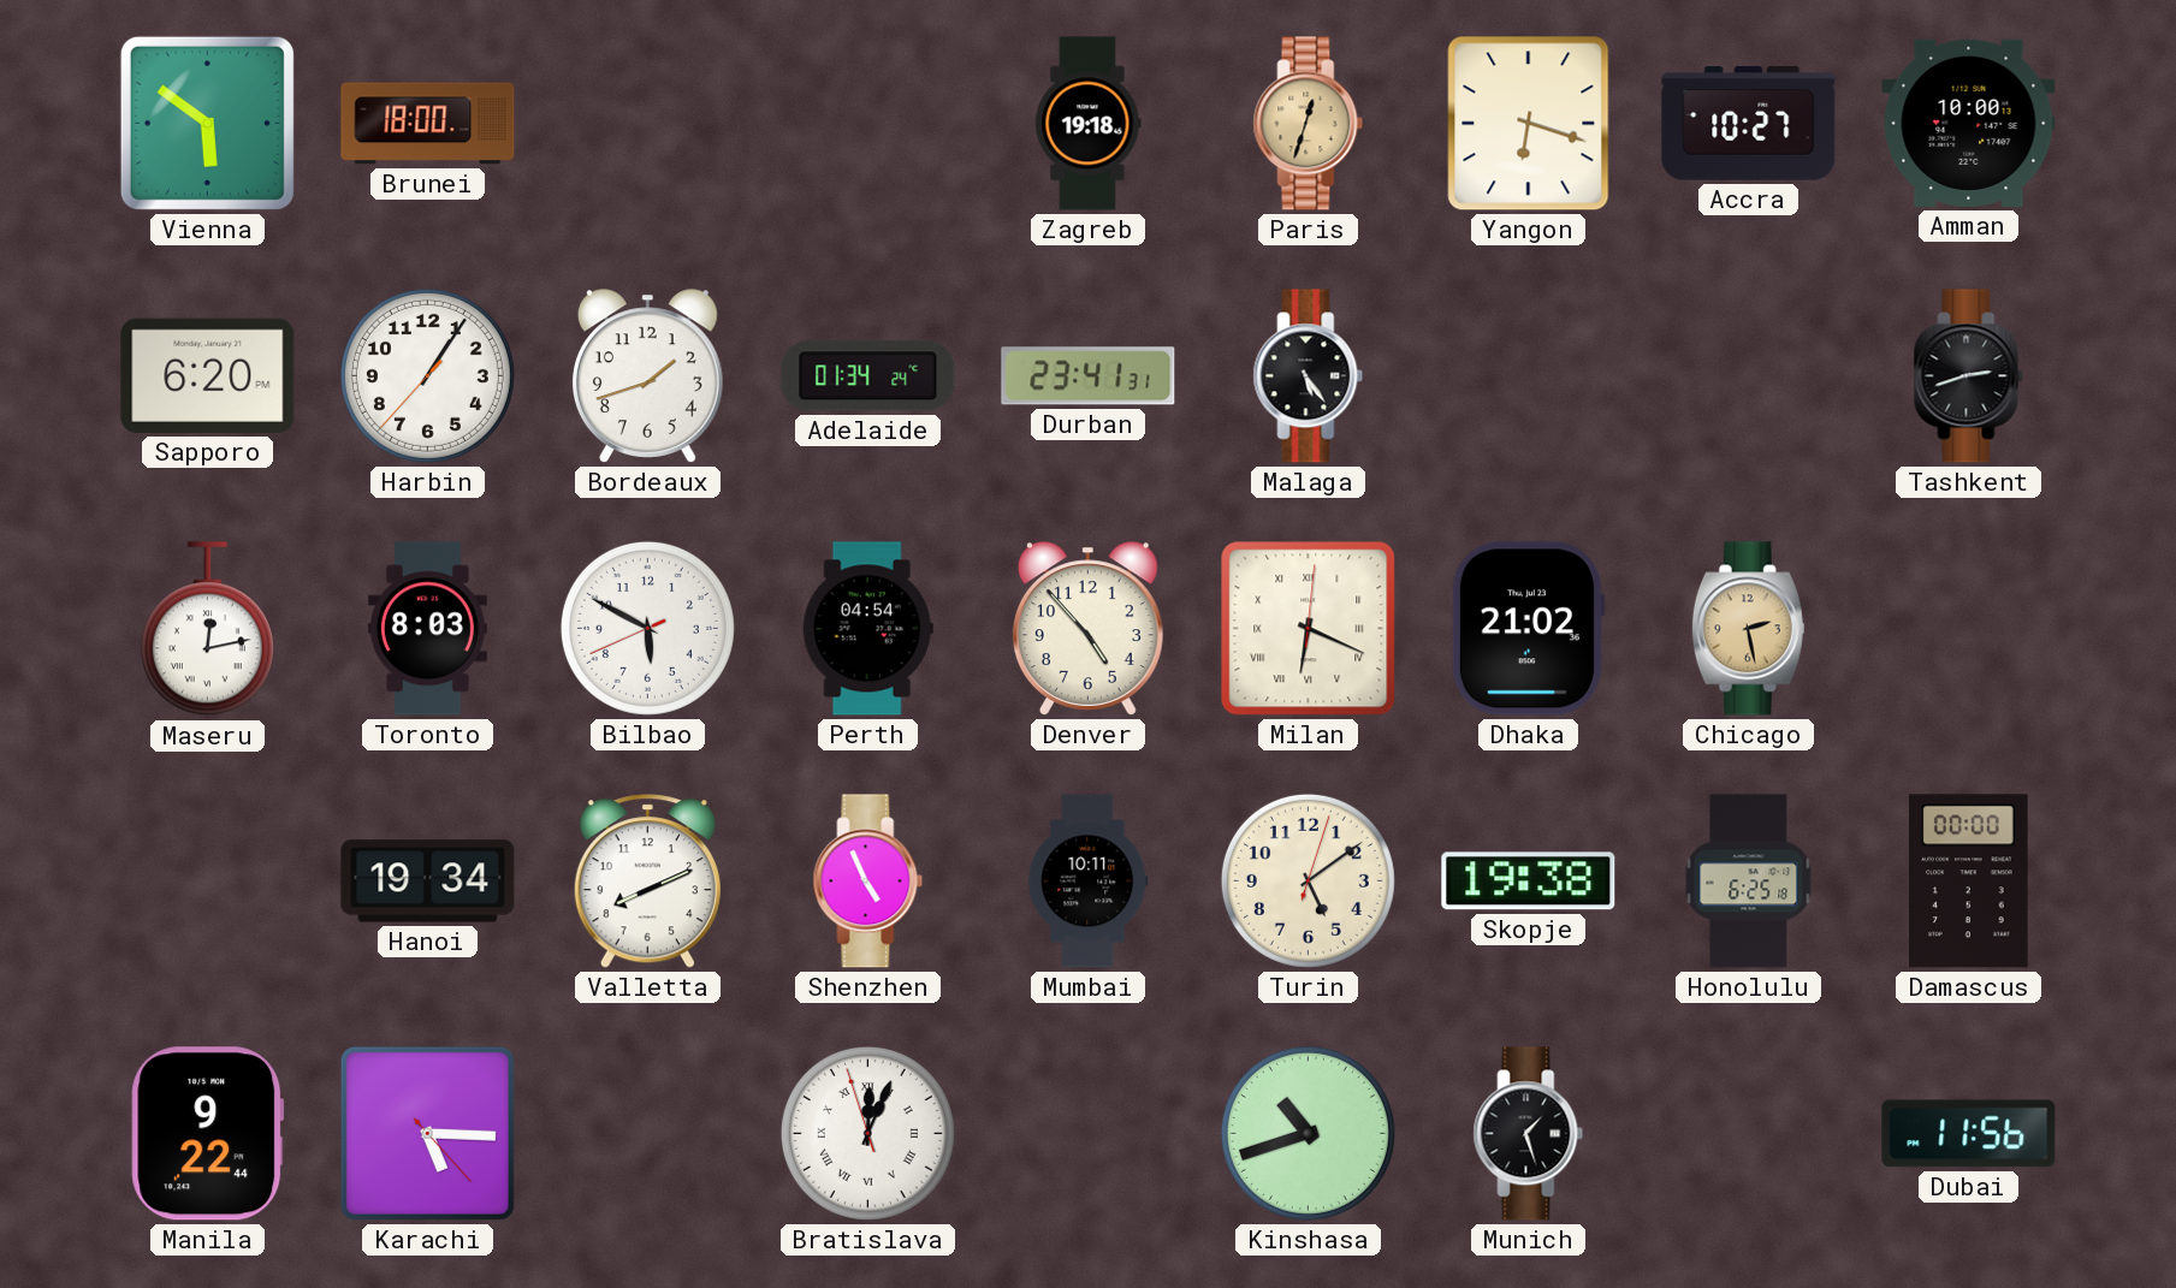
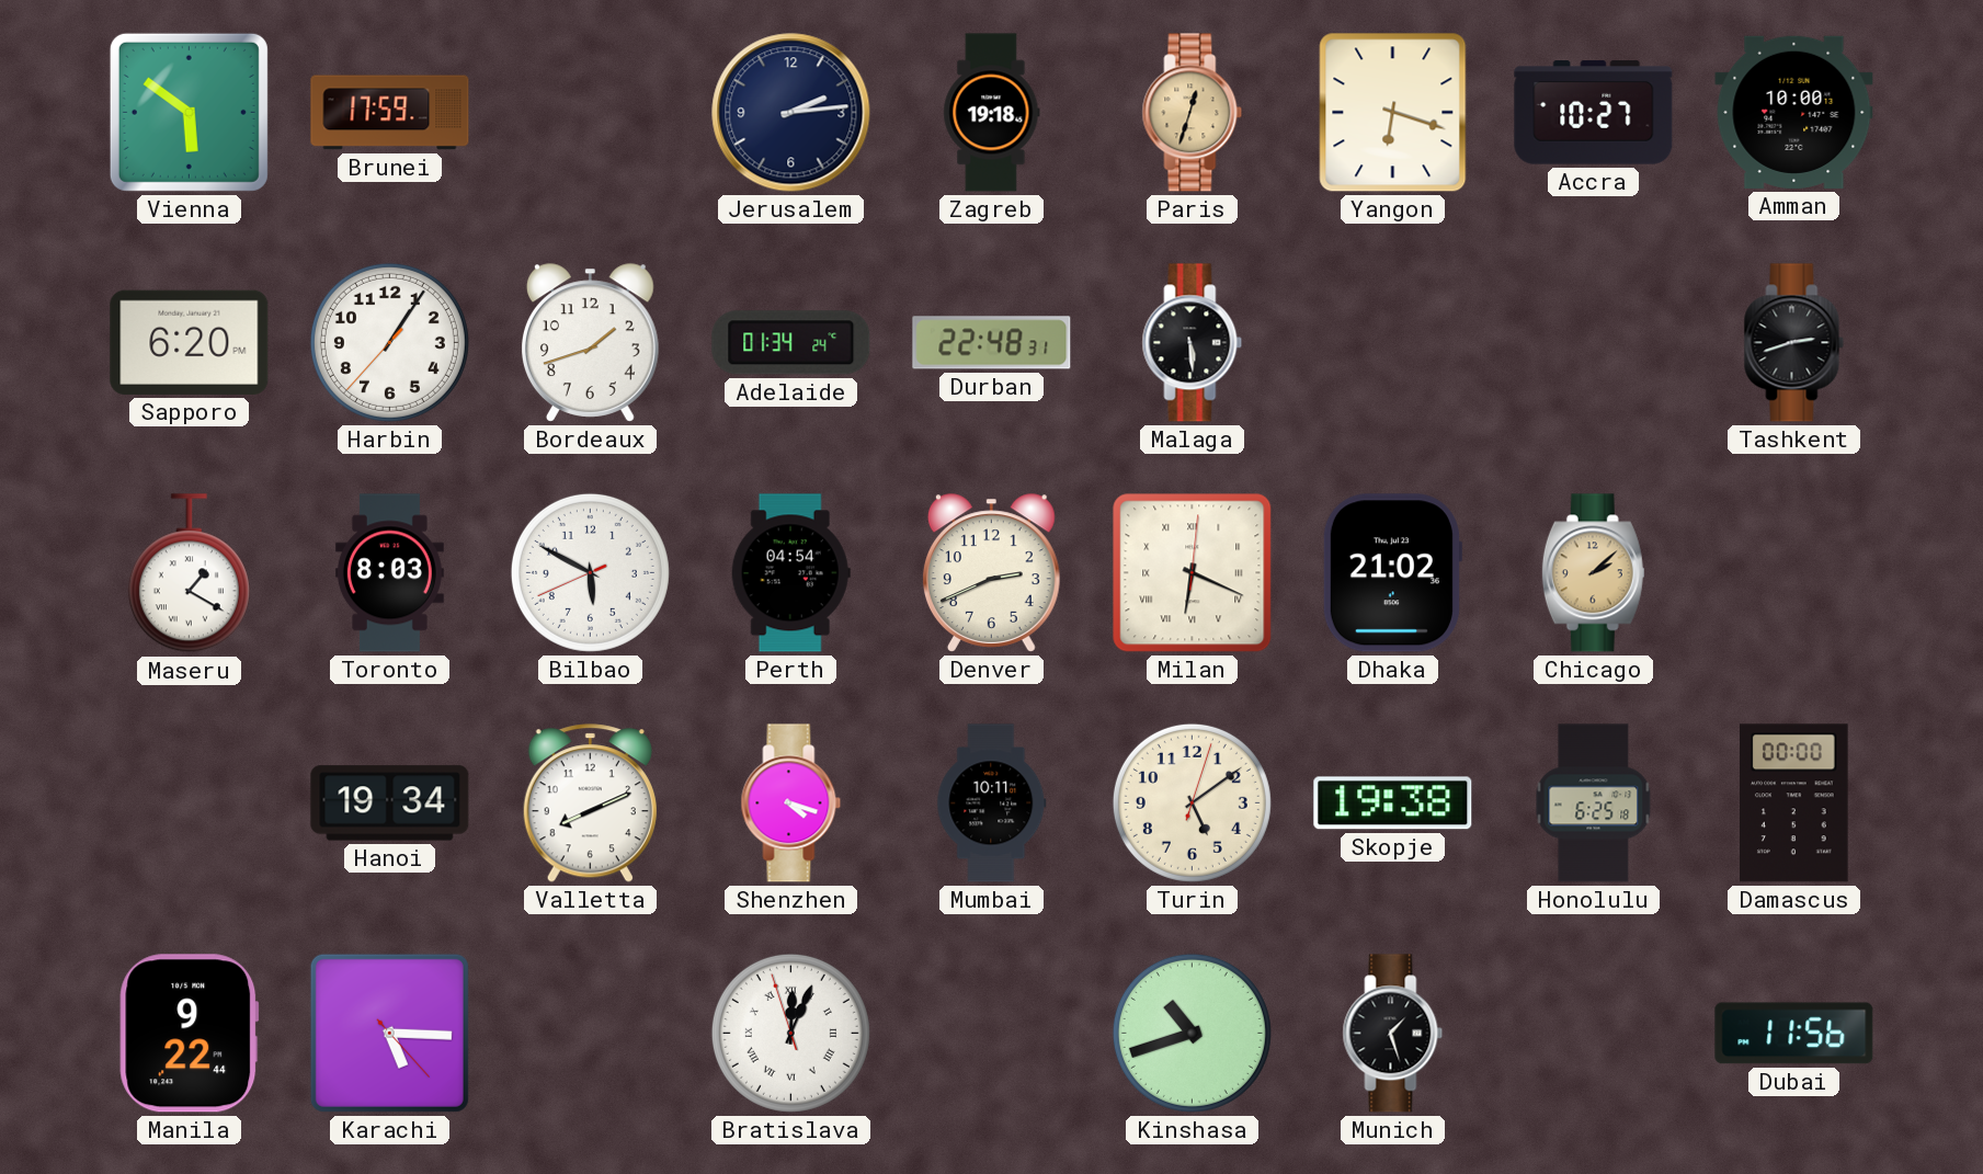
Brunei: 18:00 -> 17:59
Jerusalem: none -> 2:14
Durban: 23:41 -> 22:48
Malaga: 5:24 -> 5:29
Maseru: 12:13 -> 1:20
Denver: 4:53 -> 2:41
Chicago: 2:28 -> 2:08
Shenzhen: 4:56 -> 4:18
